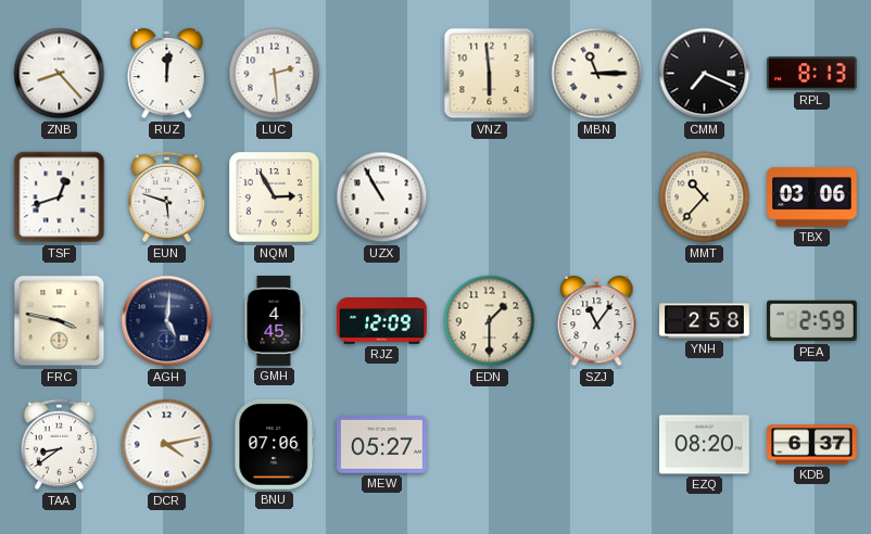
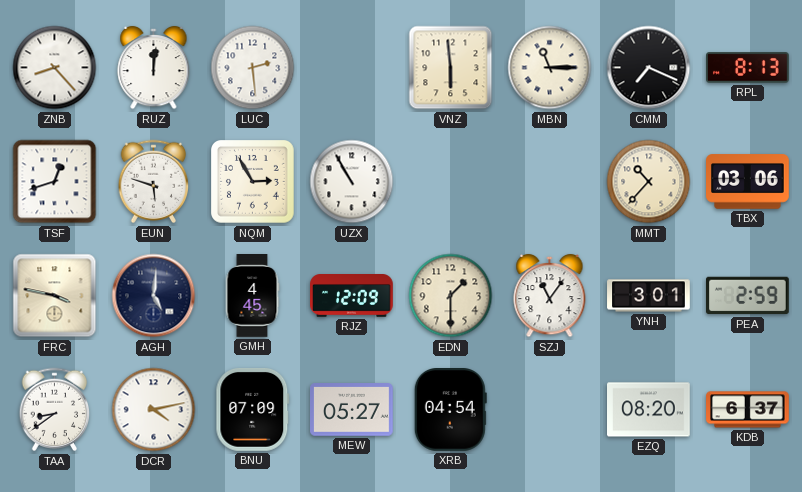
YNH: 2:58 -> 3:01
BNU: 07:06 -> 07:09
XRB: none -> 04:54
